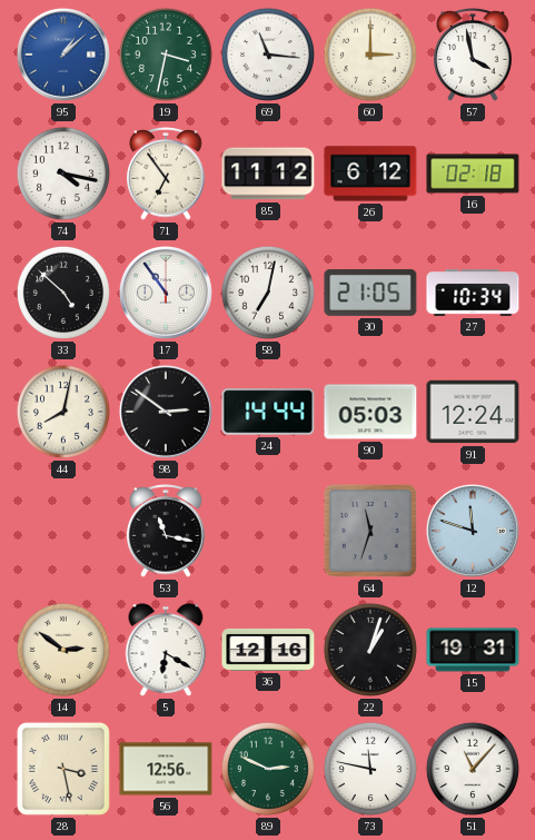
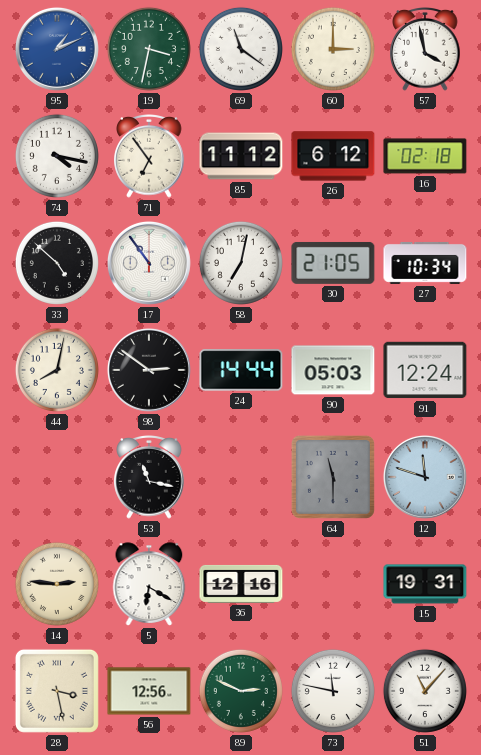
95: 1:08 -> 1:11
69: 11:16 -> 11:21
64: 11:33 -> 11:30
14: 2:51 -> 2:46
22: 1:03 -> none
